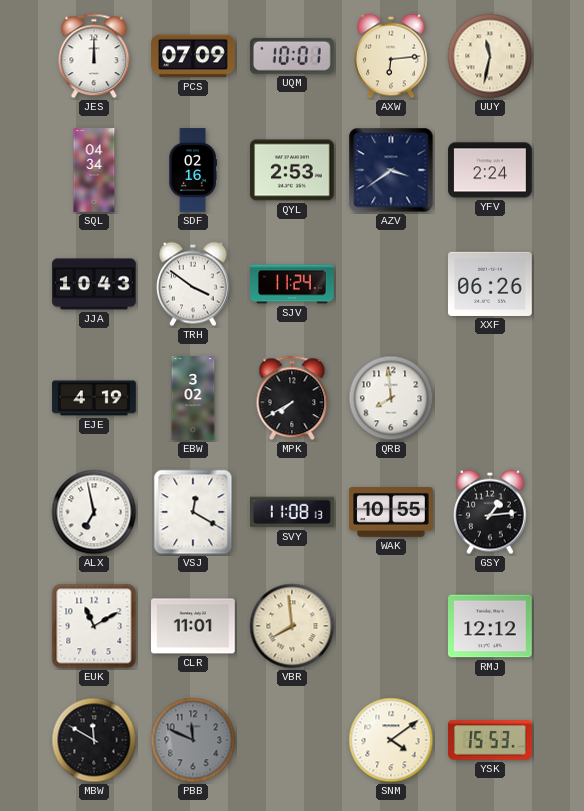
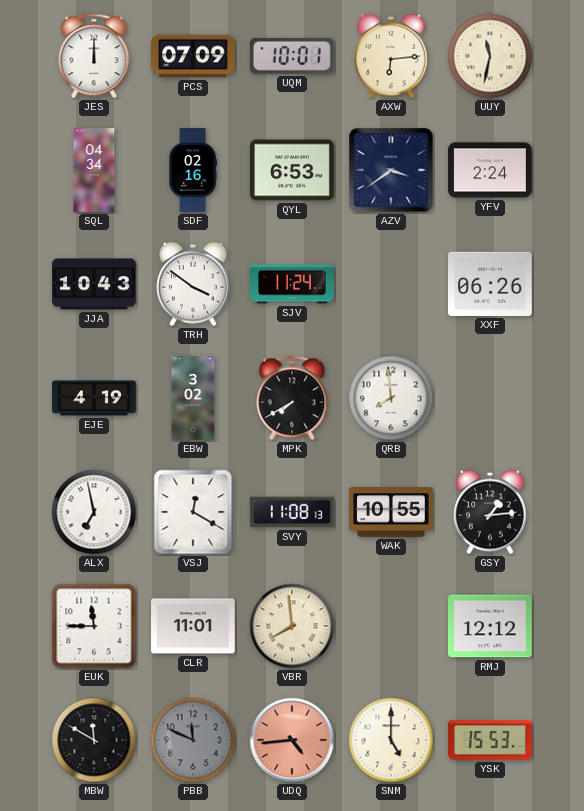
QYL: 2:53 -> 6:53
EUK: 11:10 -> 11:45
UDQ: none -> 4:44
SNM: 4:09 -> 5:00
